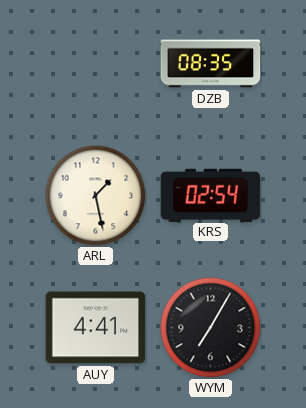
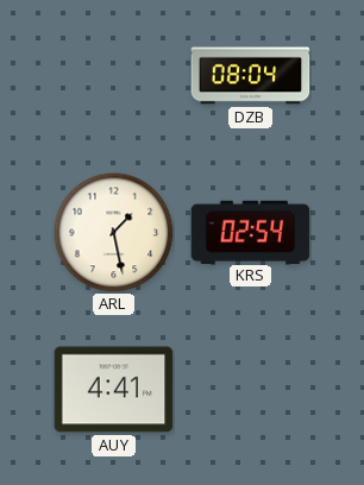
DZB: 08:35 -> 08:04
WYM: 7:05 -> none
